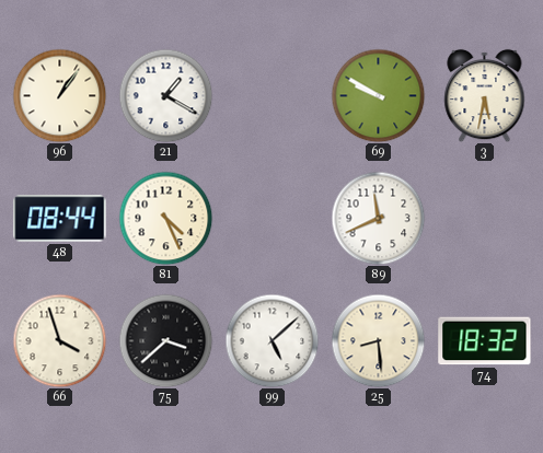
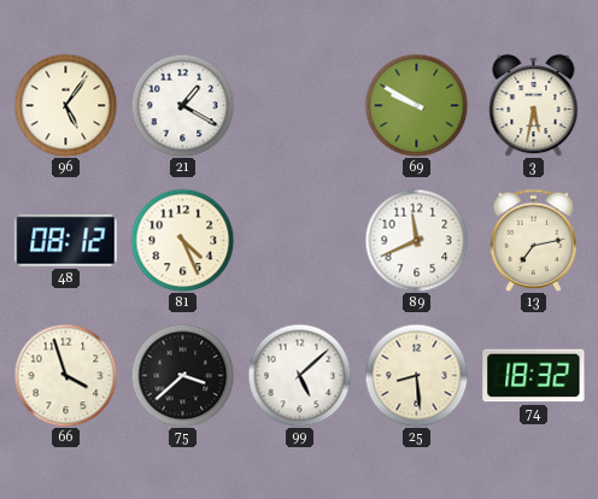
96: 1:06 -> 5:06
48: 08:44 -> 08:12
13: none -> 7:13
